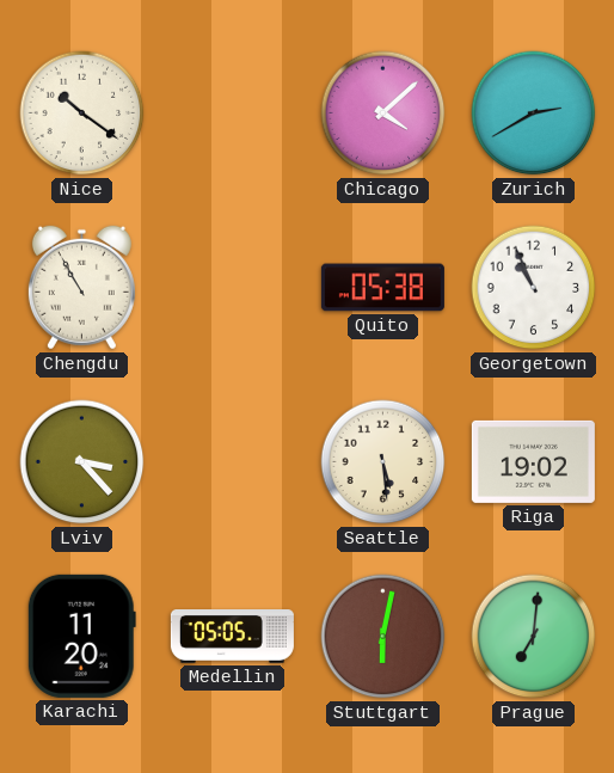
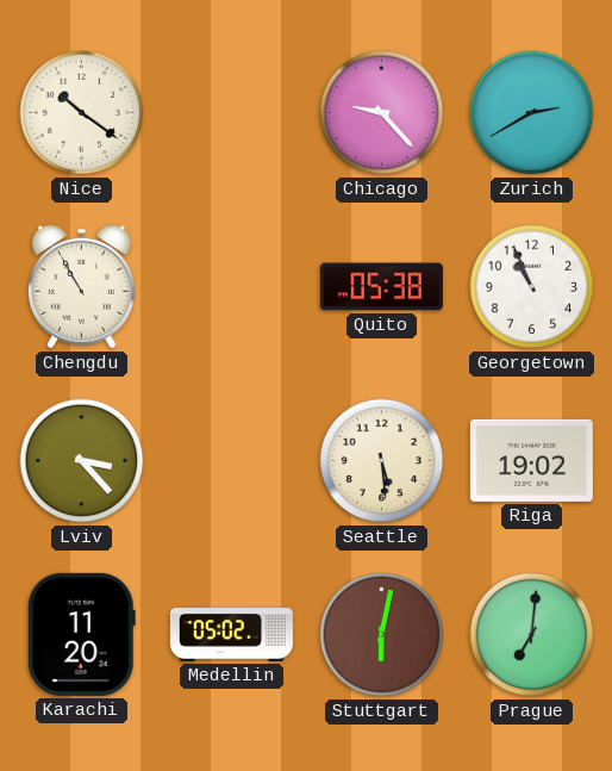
Chicago: 4:08 -> 9:23
Medellin: 05:05 -> 05:02
